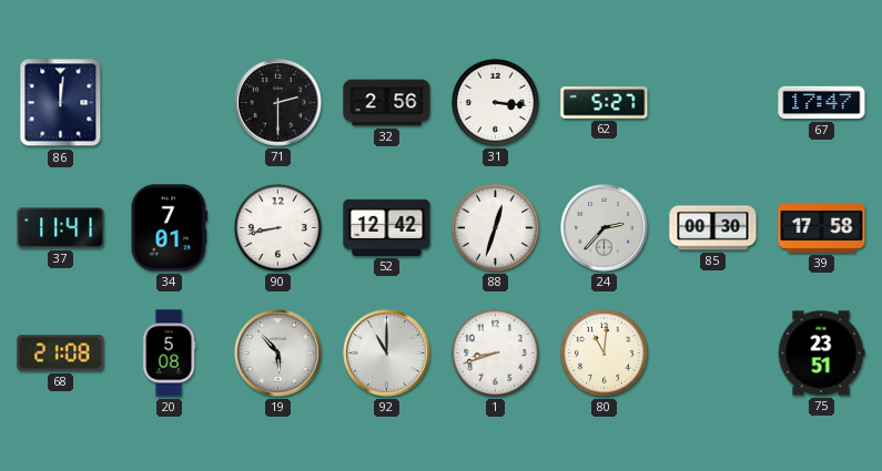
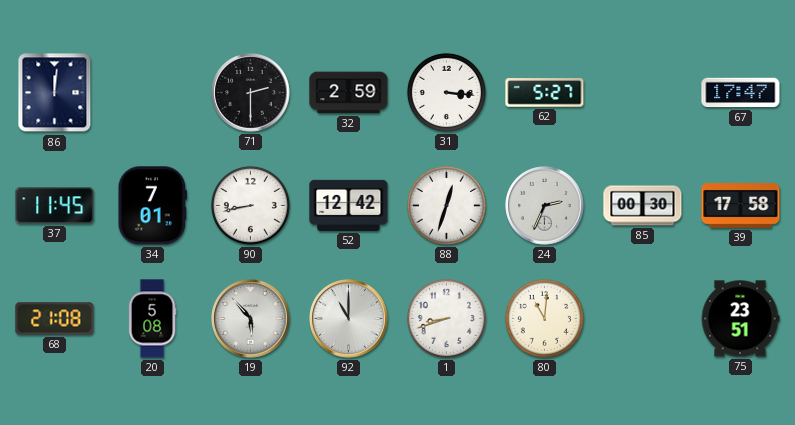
32: 2:56 -> 2:59
37: 11:41 -> 11:45
24: 2:37 -> 2:34
